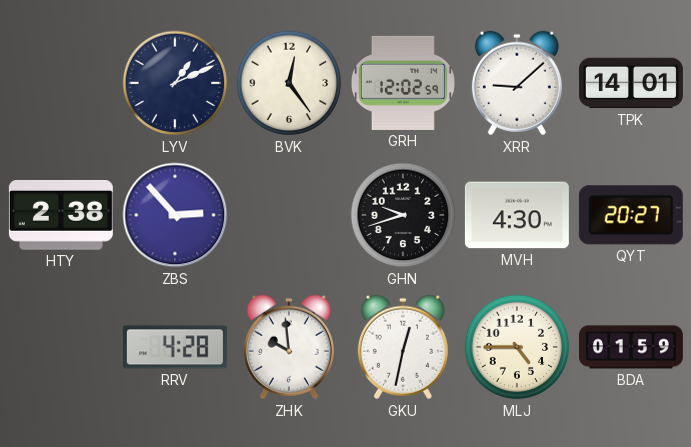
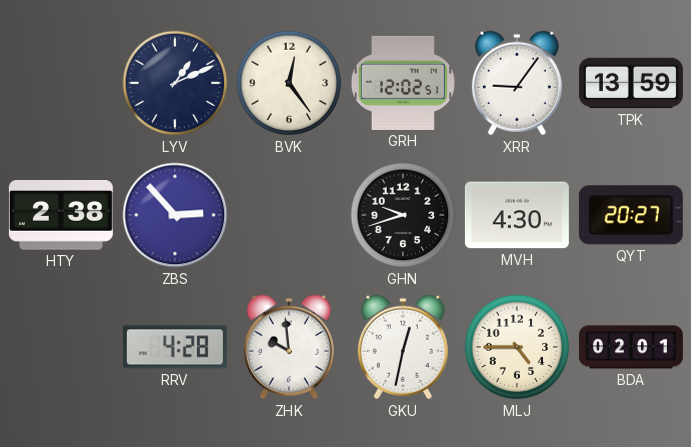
GRH: 12:02:59 -> 12:02:51
XRR: 9:08 -> 9:06
TPK: 14:01 -> 13:59
BDA: 01:59 -> 02:01
